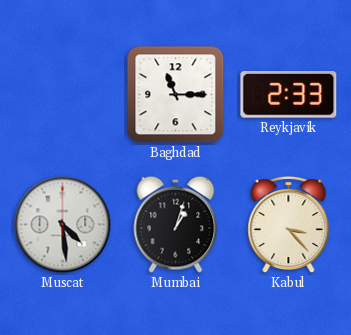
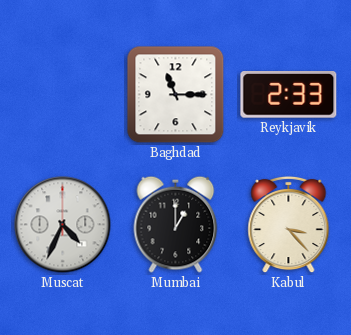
Muscat: 4:29 -> 4:34
Mumbai: 1:03 -> 1:00
